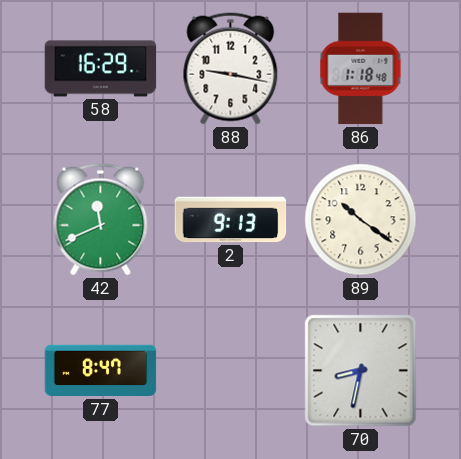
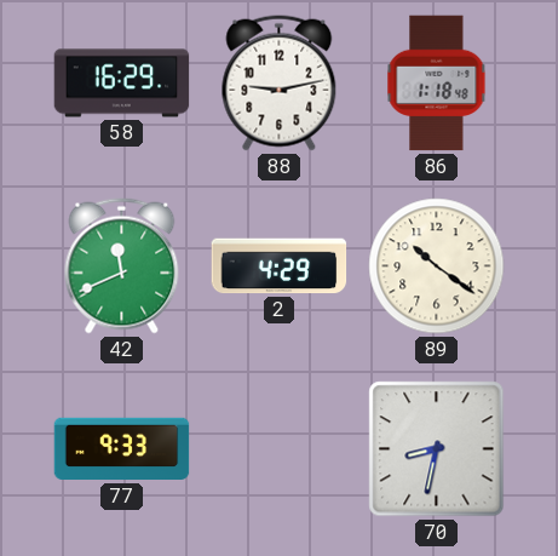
88: 9:17 -> 9:13
2: 9:13 -> 4:29
77: 8:47 -> 9:33
